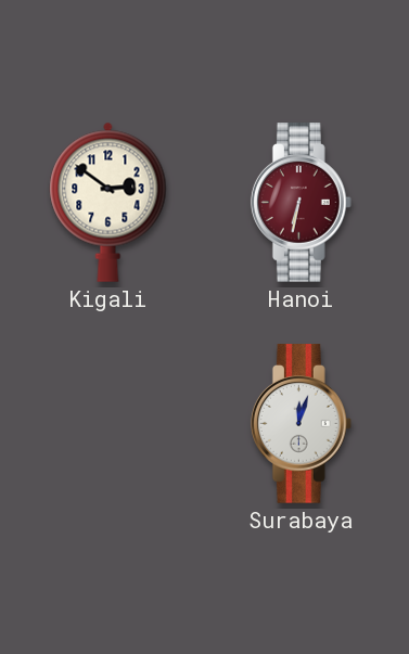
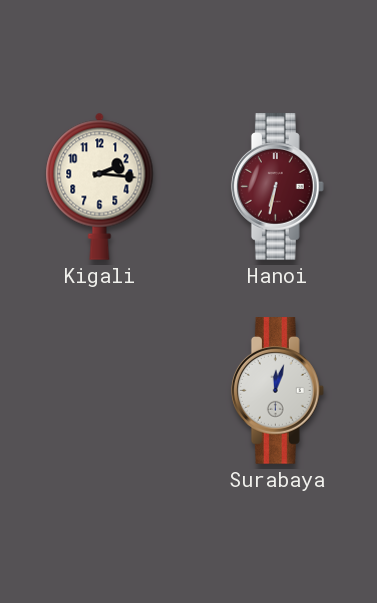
Kigali: 2:51 -> 2:16
